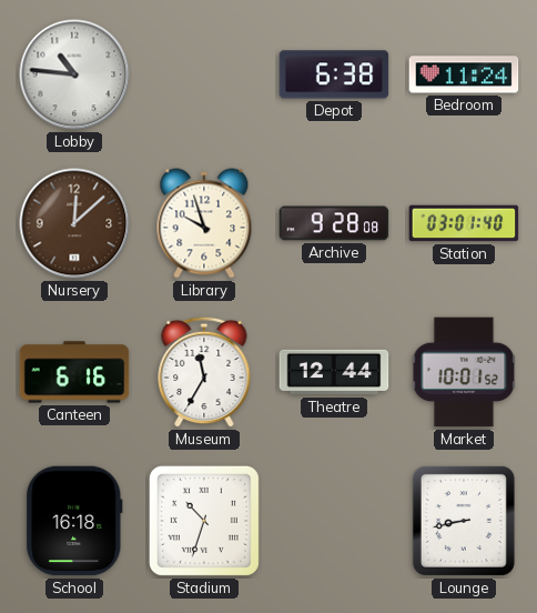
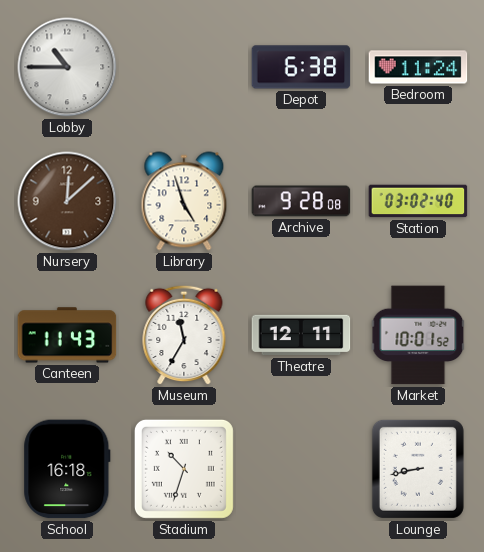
Lobby: 10:46 -> 10:45
Library: 9:57 -> 4:57
Station: 03:01 -> 03:02
Canteen: 6:16 -> 11:43
Theatre: 12:44 -> 12:11
